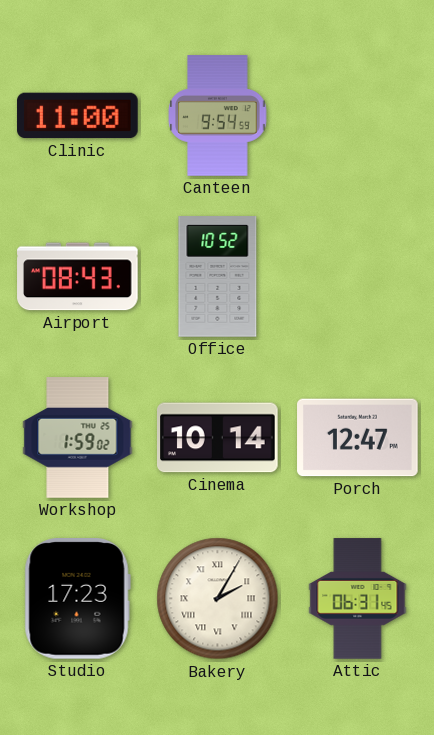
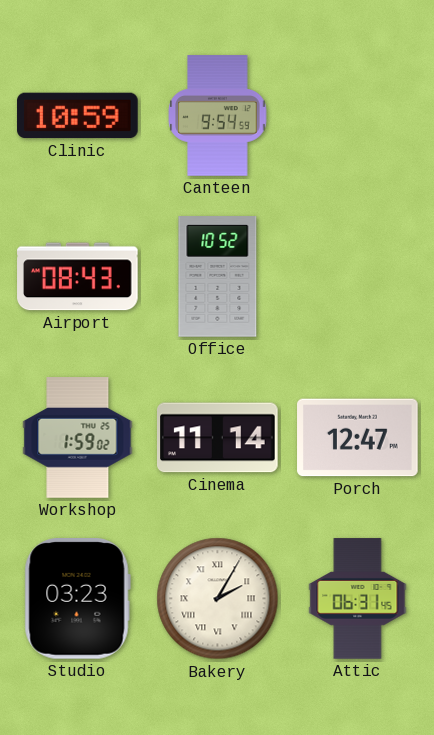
Clinic: 11:00 -> 10:59
Cinema: 10:14 -> 11:14
Studio: 17:23 -> 03:23
